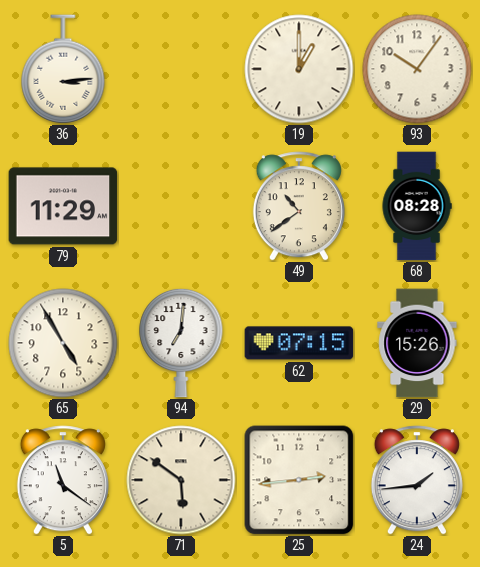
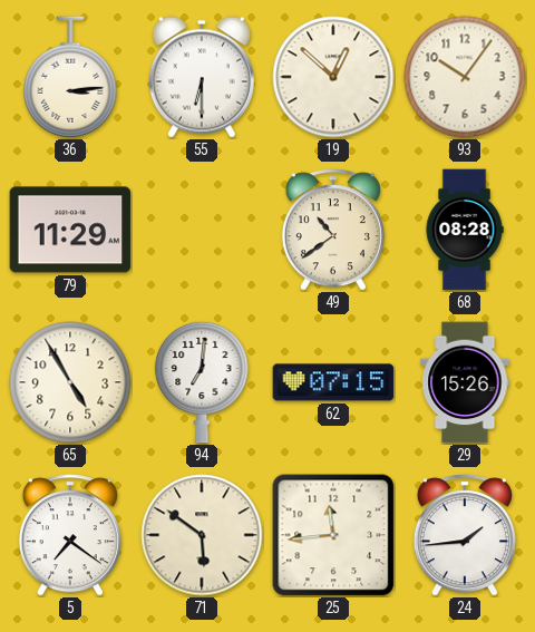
55: none -> 6:30
19: 1:00 -> 12:52
5: 11:21 -> 7:21
25: 2:44 -> 11:44
